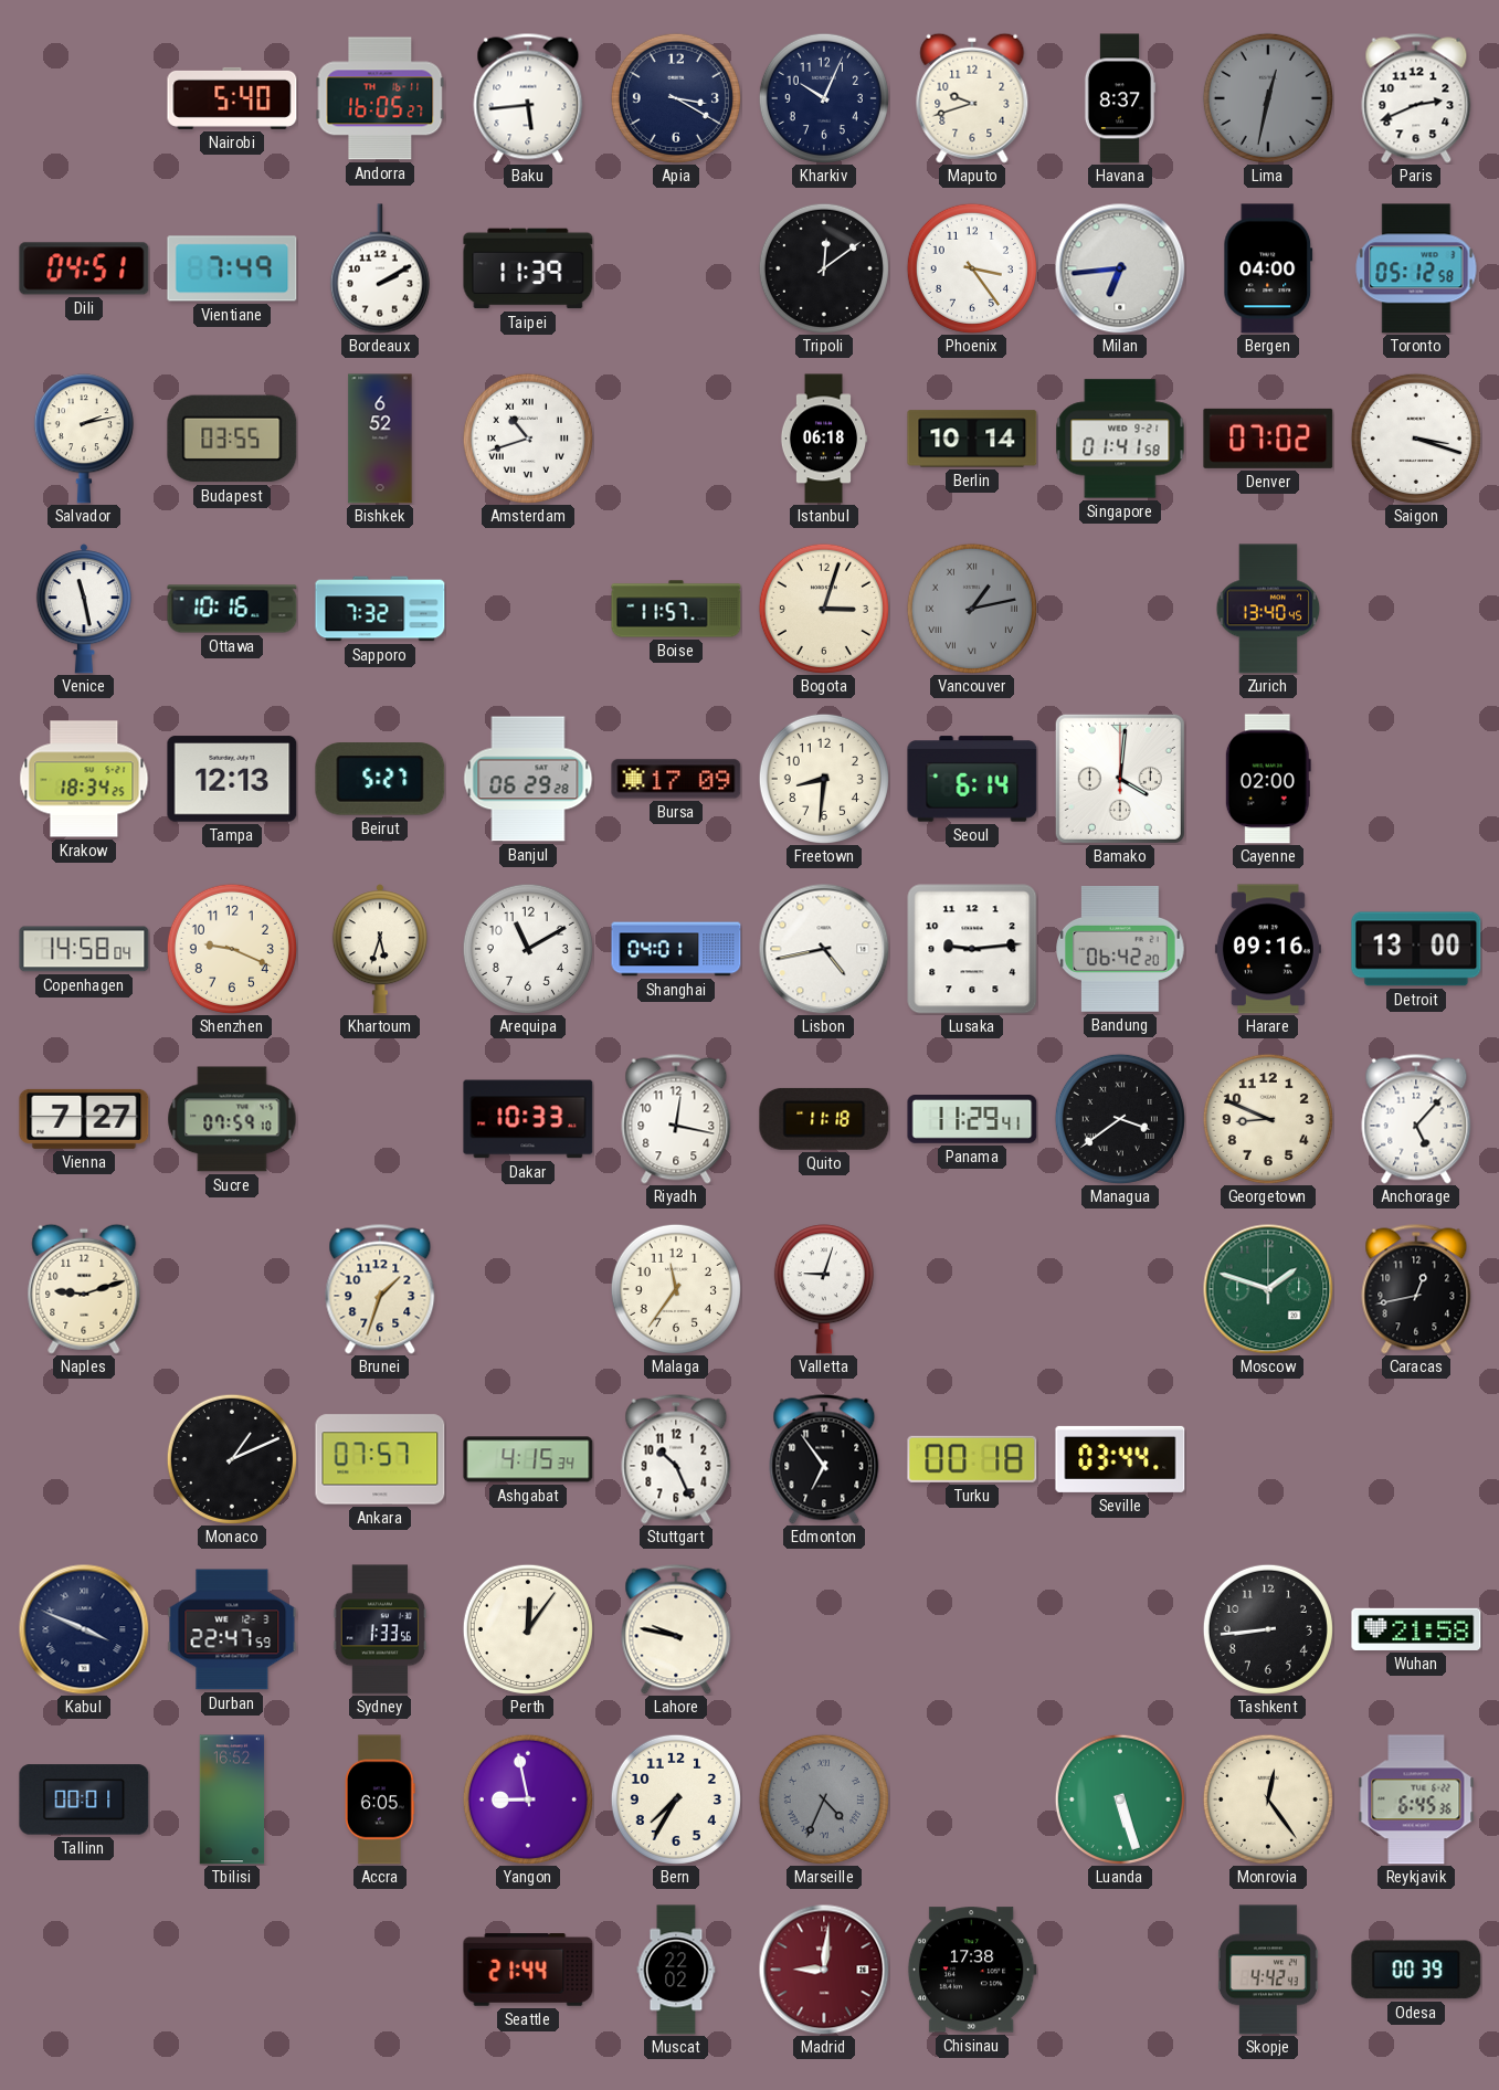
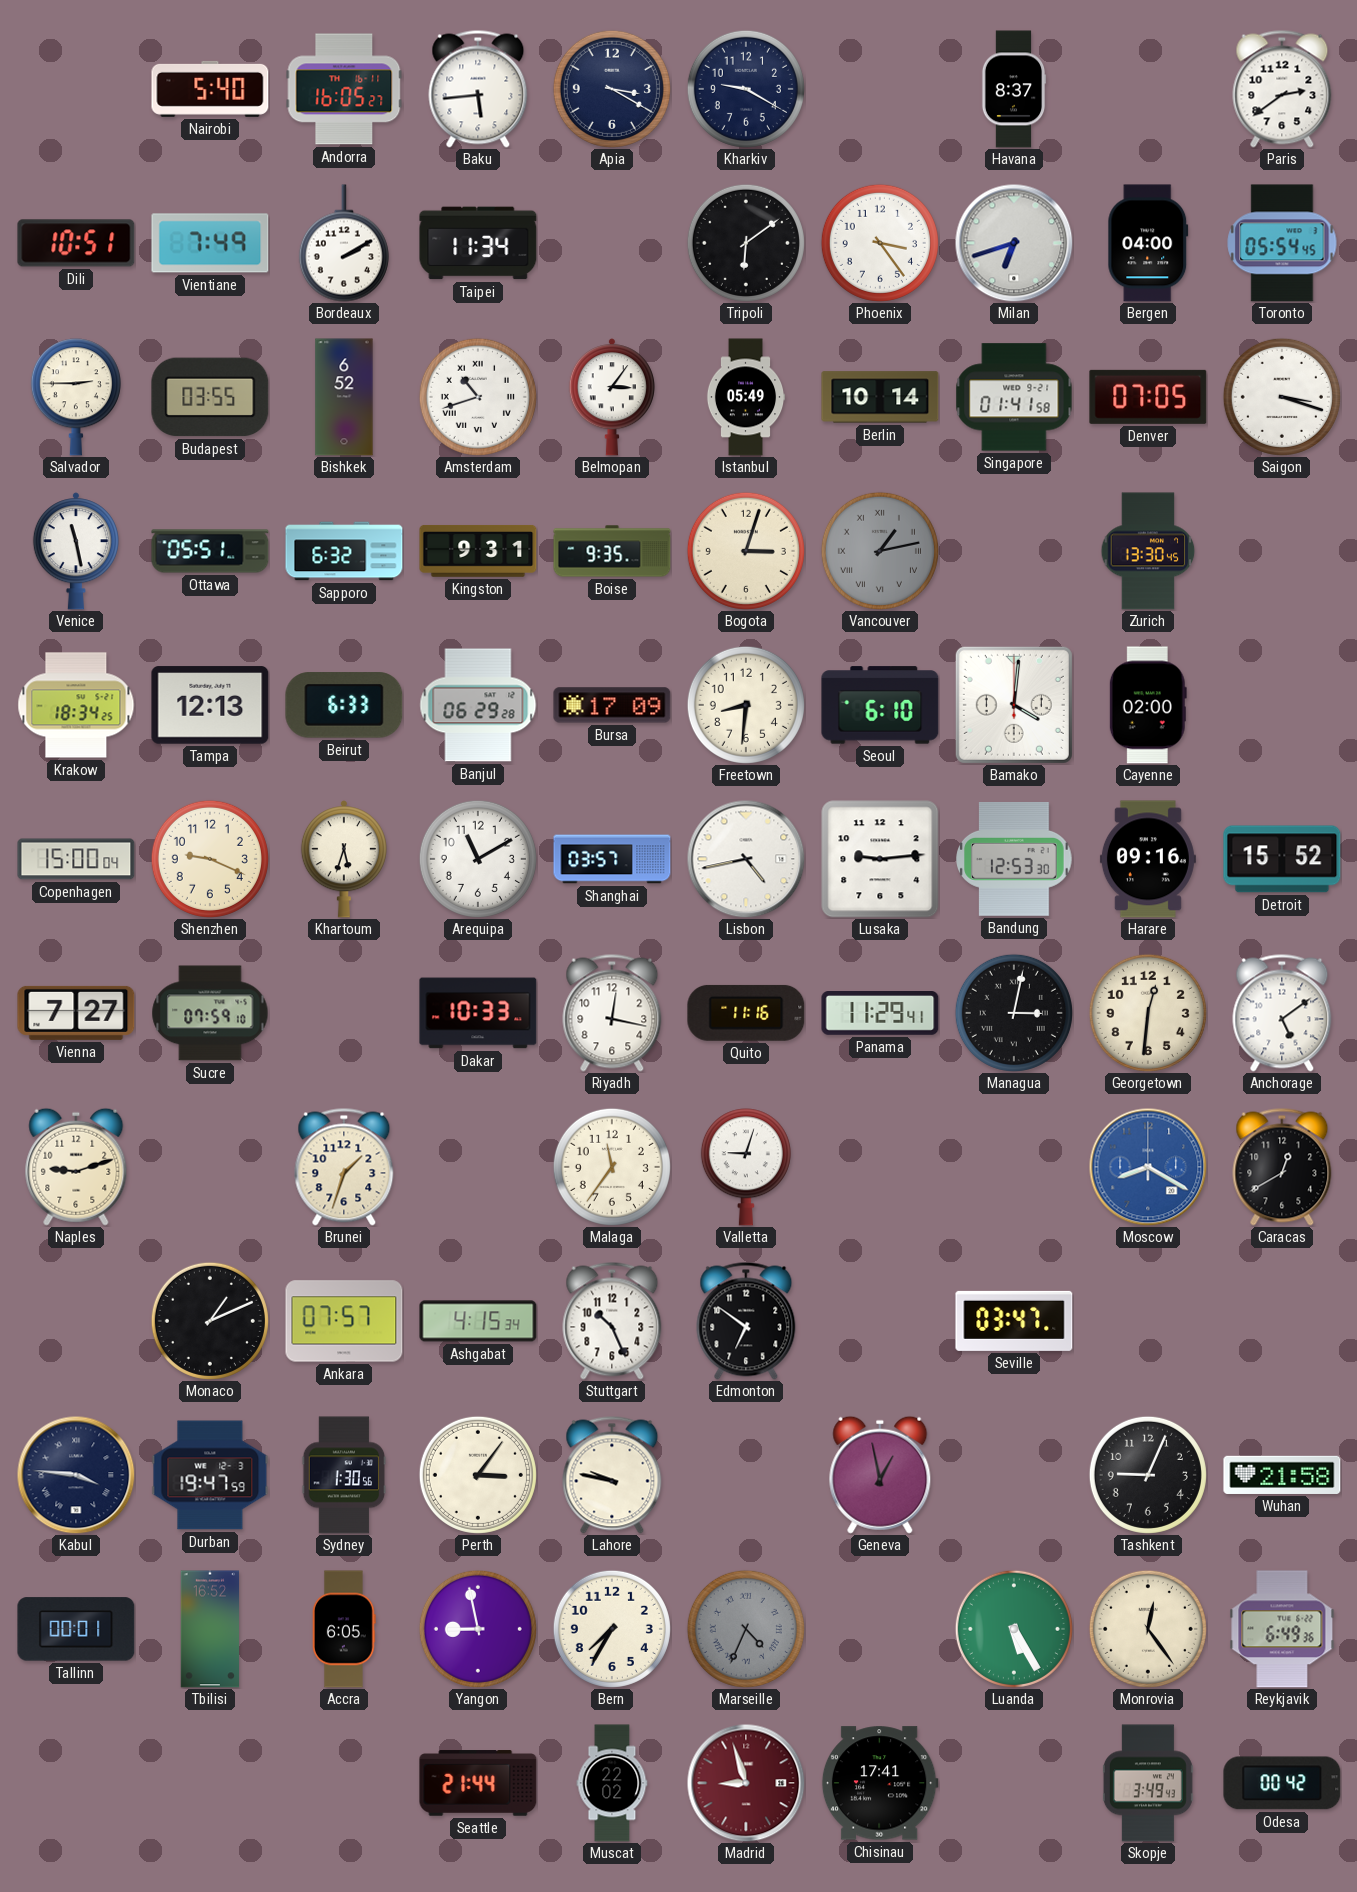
Kharkiv: 10:04 -> 9:20
Maputo: 9:42 -> none
Lima: 12:32 -> none
Paris: 2:41 -> 2:39
Dili: 04:51 -> 10:51
Taipei: 11:39 -> 11:34
Tripoli: 12:09 -> 6:09
Milan: 6:44 -> 6:42
Toronto: 05:12 -> 05:54
Salvador: 2:13 -> 2:45
Belmopan: none -> 3:06
Istanbul: 06:18 -> 05:49
Denver: 07:02 -> 07:05
Ottawa: 10:16 -> 05:51
Sapporo: 7:32 -> 6:32
Kingston: none -> 9:31
Boise: 11:57 -> 9:35
Zurich: 13:40 -> 13:30
Beirut: 5:27 -> 6:33
Seoul: 6:14 -> 6:10
Copenhagen: 14:58 -> 15:00
Shanghai: 04:01 -> 03:57
Bandung: 06:42 -> 12:53
Detroit: 13:00 -> 15:52
Quito: 11:18 -> 11:16
Managua: 3:39 -> 3:02
Georgetown: 8:49 -> 12:31
Anchorage: 5:07 -> 5:09
Moscow: 1:48 -> 8:20
Moscow dial: green -> blue
Caracas: 12:43 -> 12:40
Edmonton: 6:54 -> 6:51
Turku: 00:18 -> none
Seville: 03:44 -> 03:47
Kabul: 3:49 -> 3:46
Durban: 22:47 -> 19:47
Sydney: 1:33 -> 1:30
Perth: 12:06 -> 3:06
Geneva: none -> 12:58
Tashkent: 8:44 -> 9:04
Luanda: 5:27 -> 5:25
Reykjavik: 6:45 -> 6:49
Madrid: 9:01 -> 8:57
Chisinau: 17:38 -> 17:41
Skopje: 4:42 -> 3:49
Odesa: 00:39 -> 00:42
